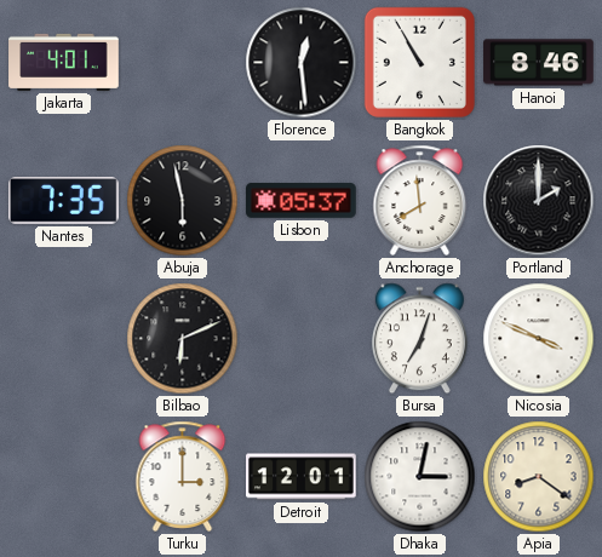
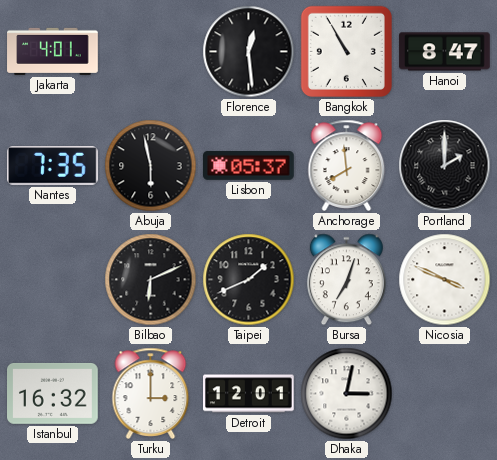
Hanoi: 8:46 -> 8:47
Taipei: none -> 1:41
Istanbul: none -> 16:32
Apia: 8:21 -> none
